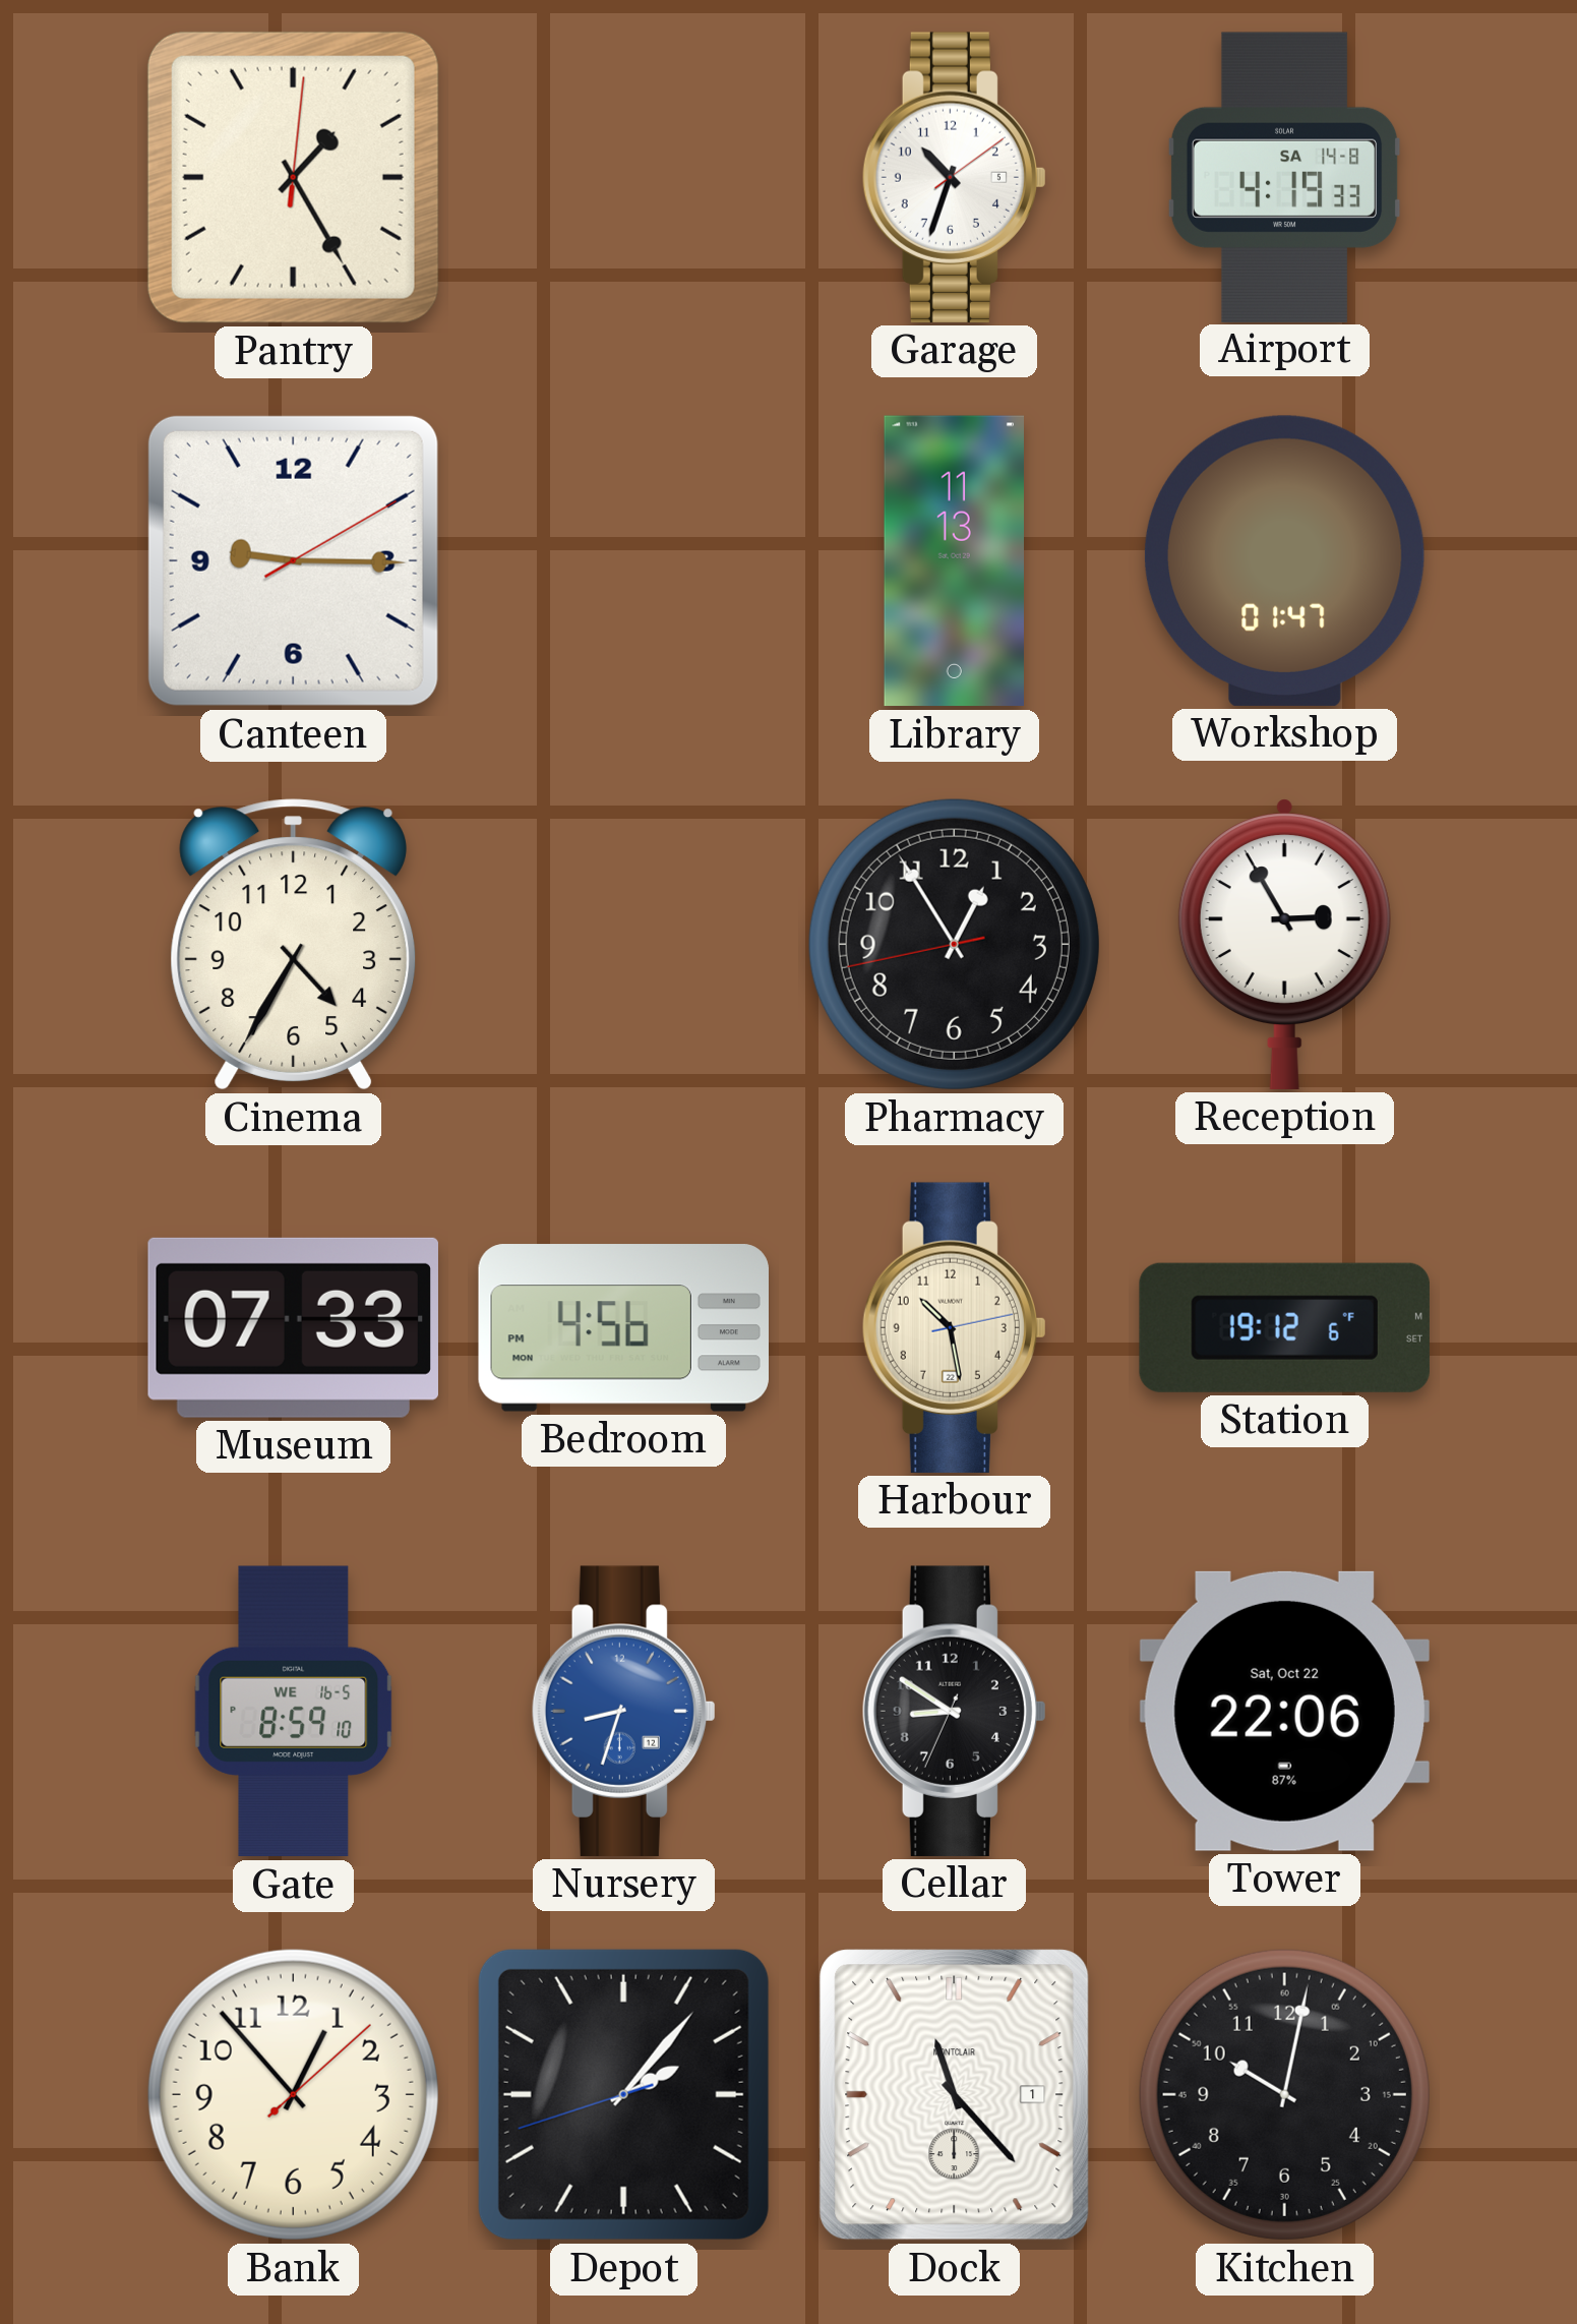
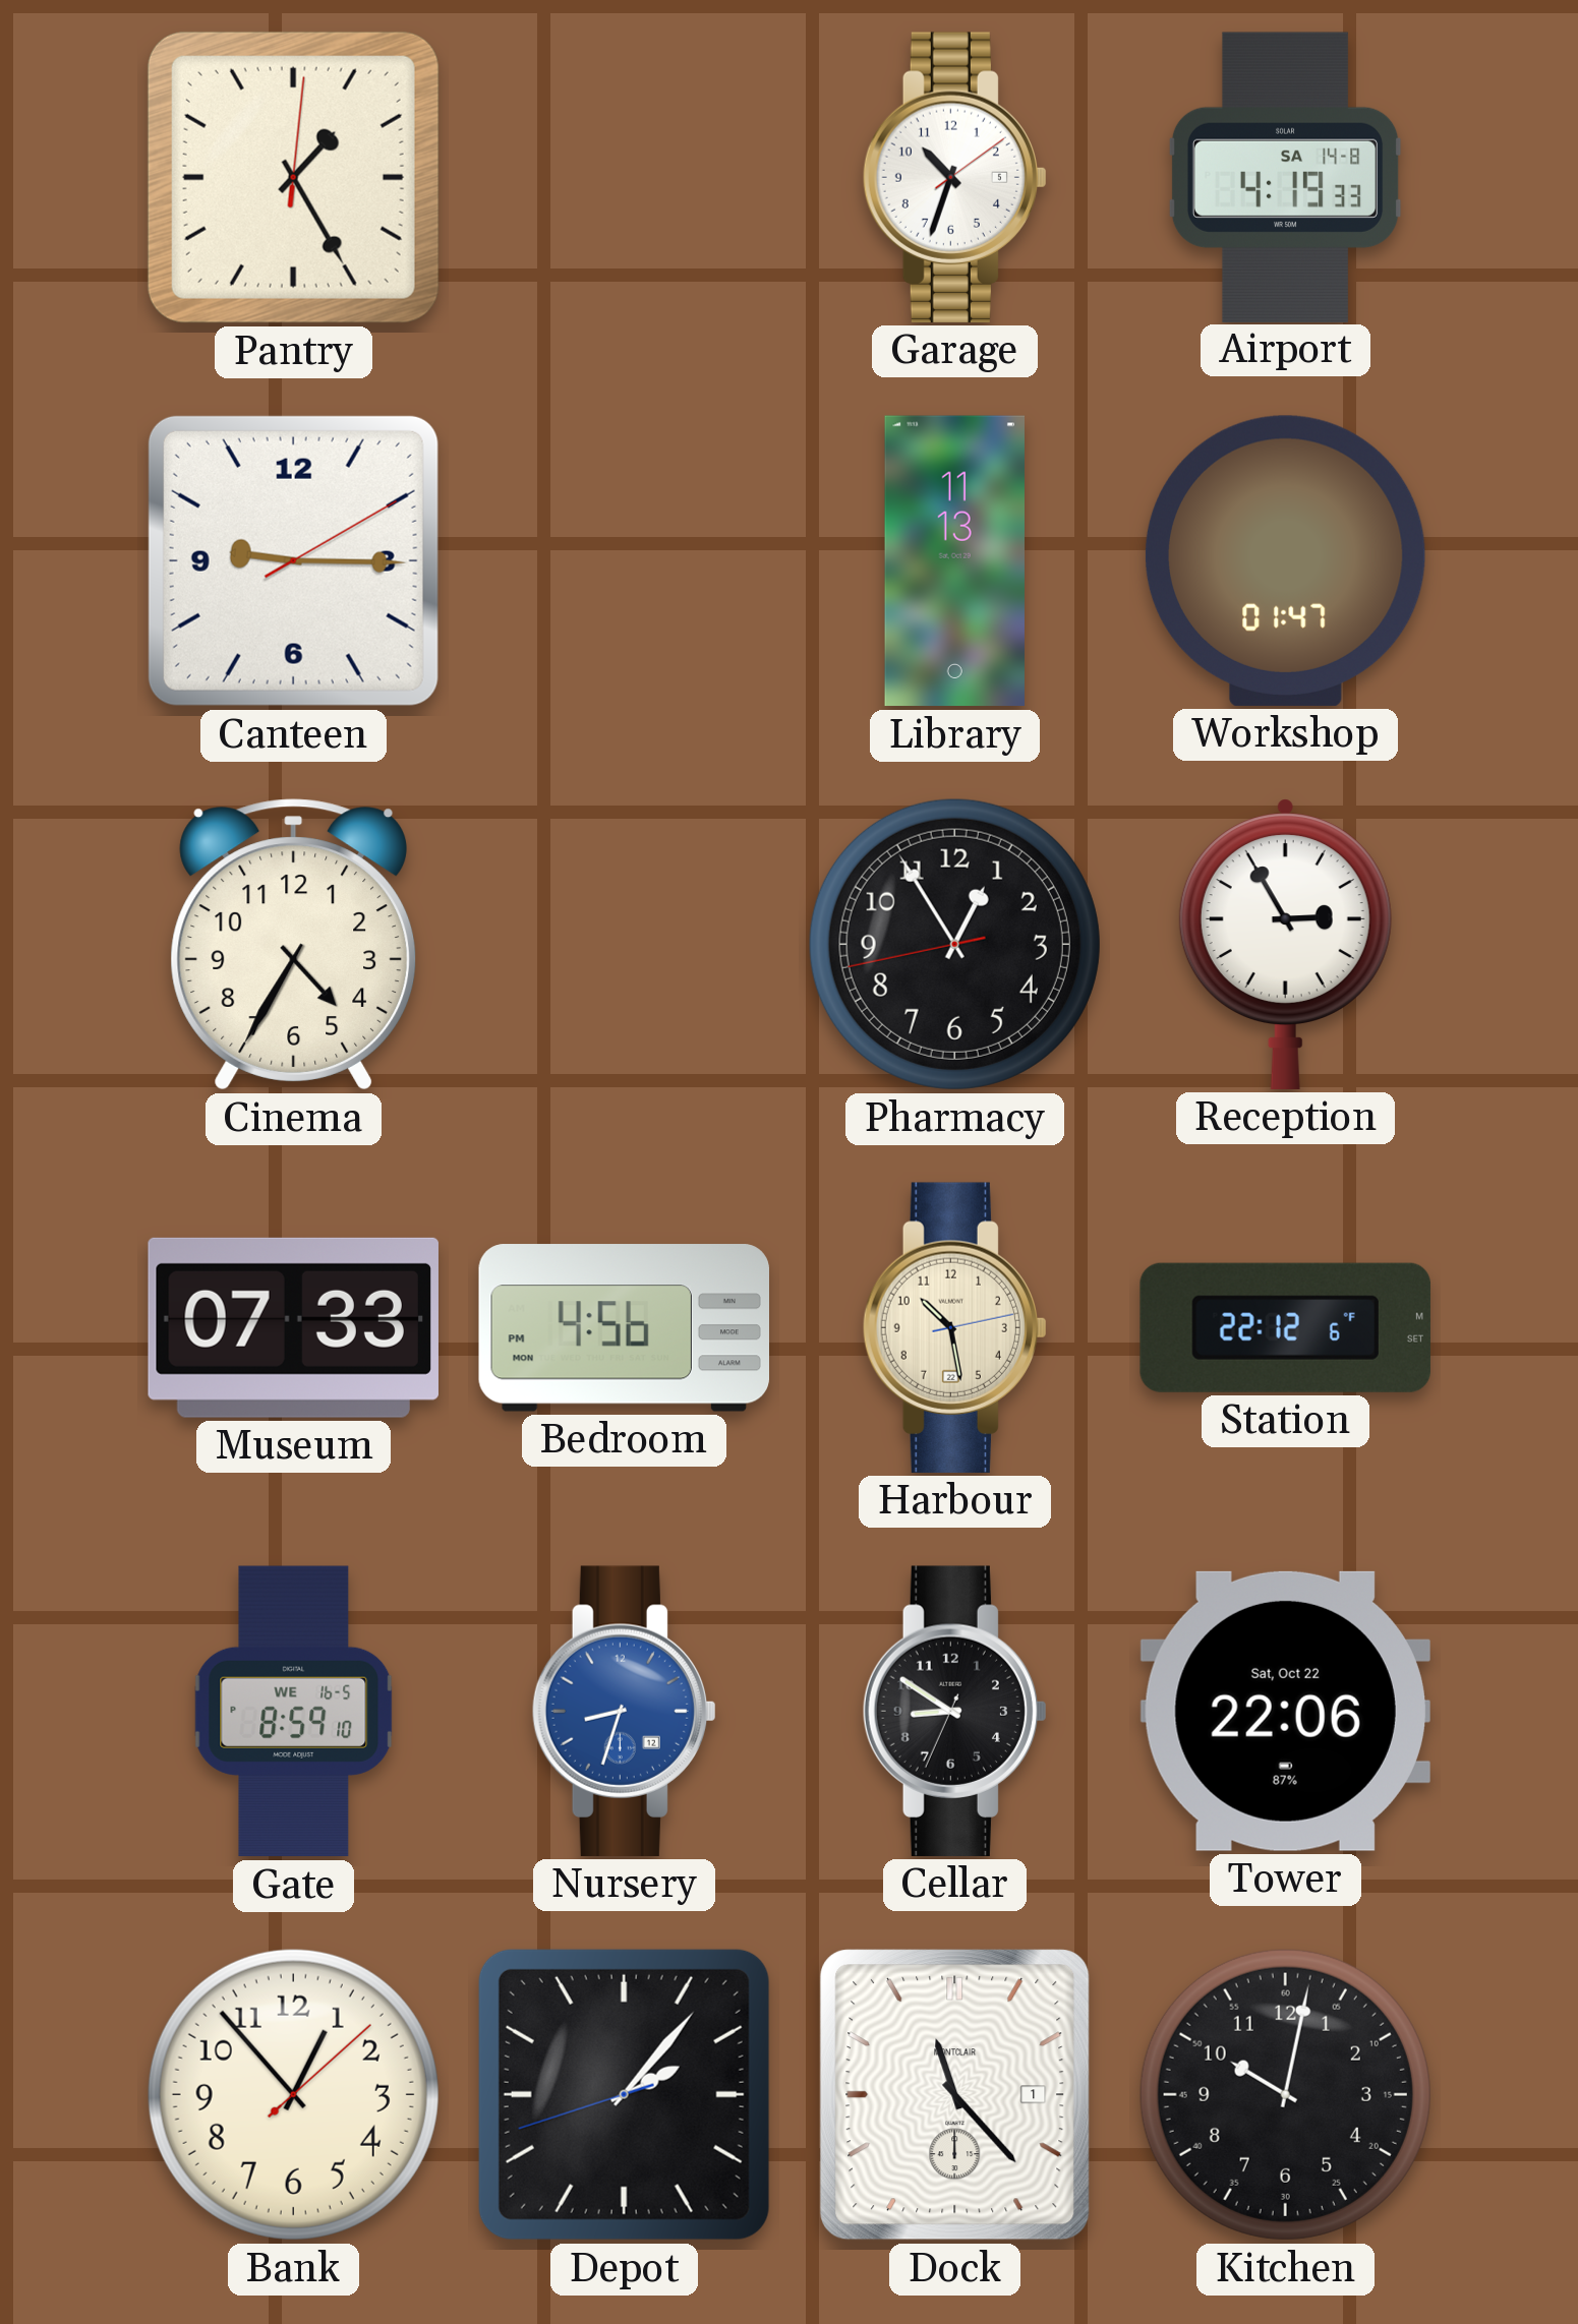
Station: 19:12 -> 22:12
